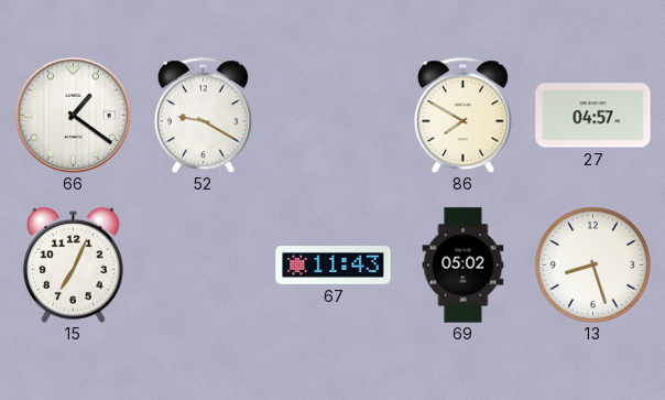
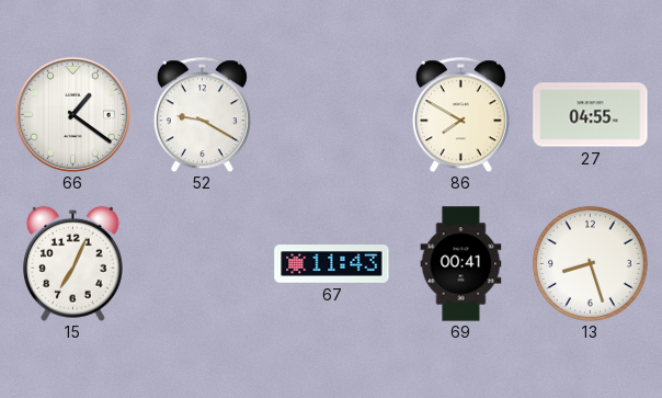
27: 04:57 -> 04:55
69: 05:02 -> 00:41
